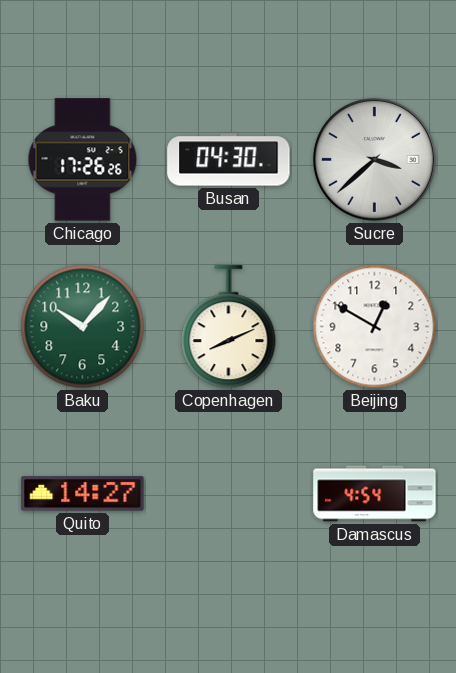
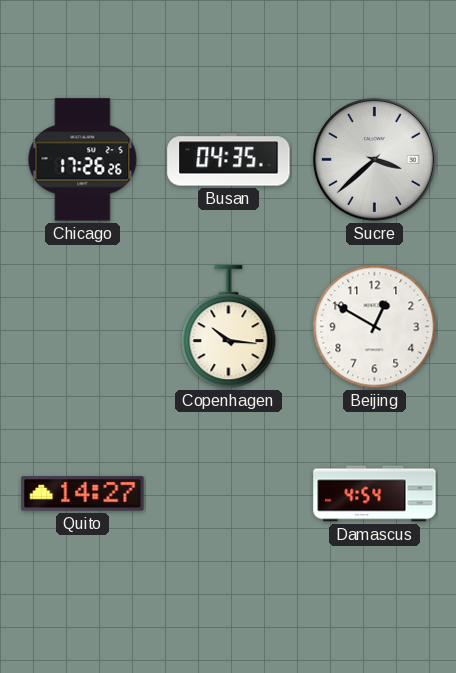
Busan: 04:30 -> 04:35
Baku: 10:07 -> none
Copenhagen: 8:11 -> 10:16
